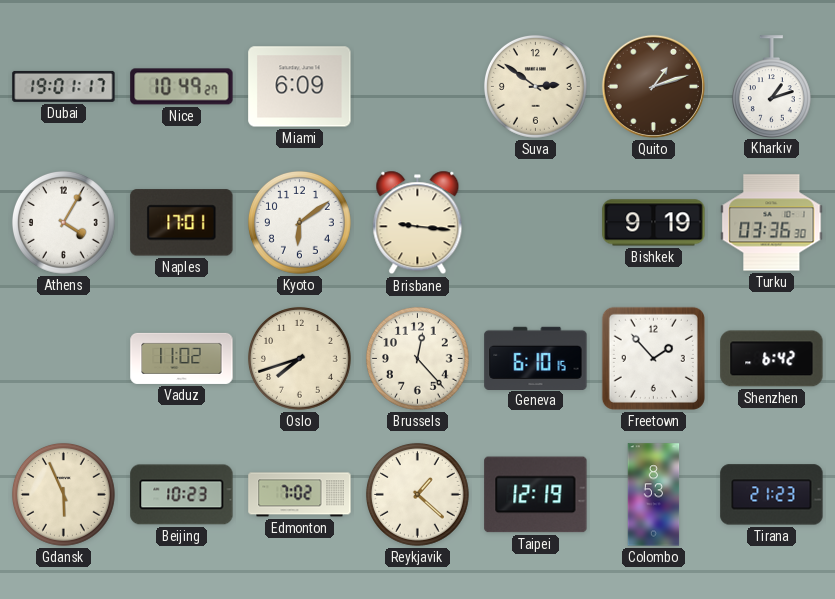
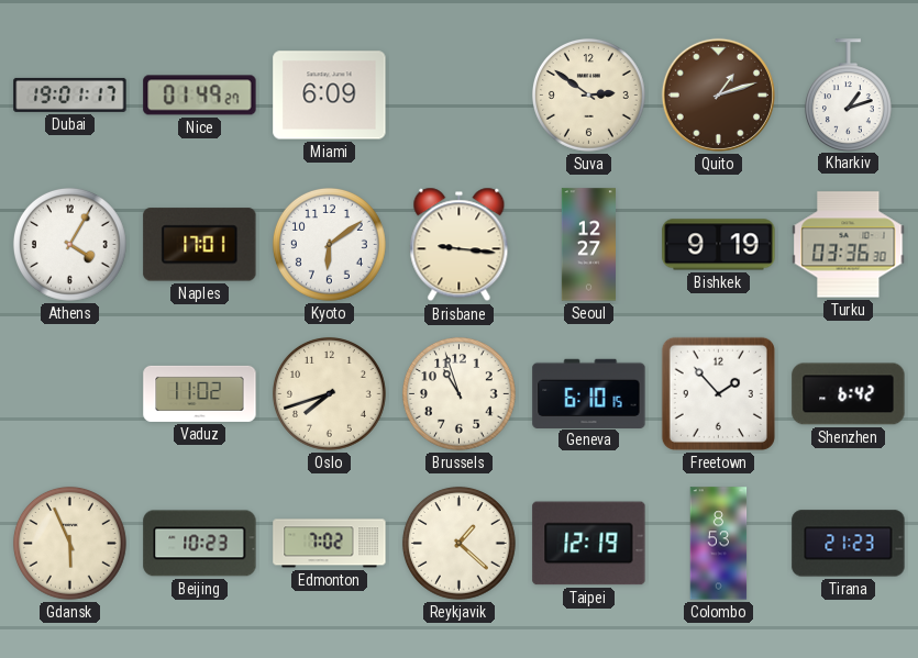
Nice: 10:49 -> 01:49
Seoul: none -> 12:27
Brussels: 12:23 -> 10:57
